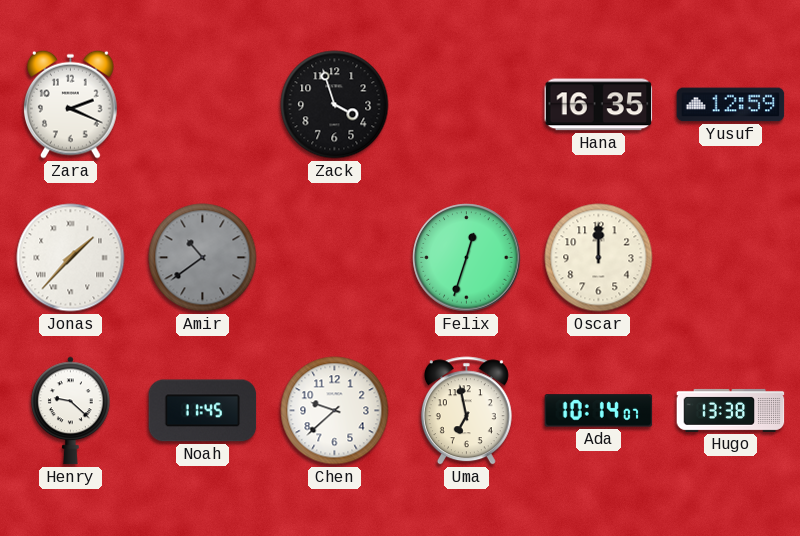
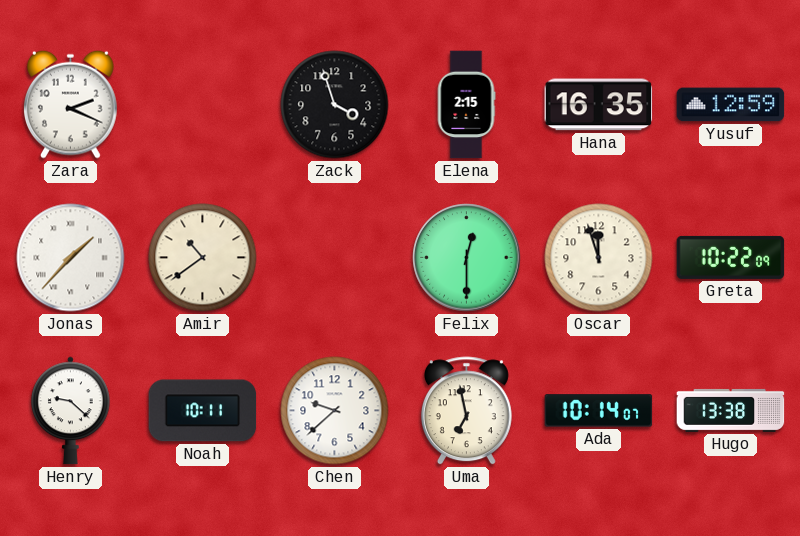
Elena: none -> 2:15
Amir dial: grey -> cream
Felix: 12:33 -> 12:30
Oscar: 12:00 -> 11:57
Greta: none -> 10:22
Noah: 11:45 -> 10:11
